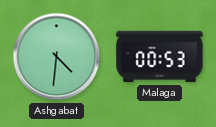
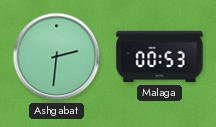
Ashgabat: 4:31 -> 2:31
